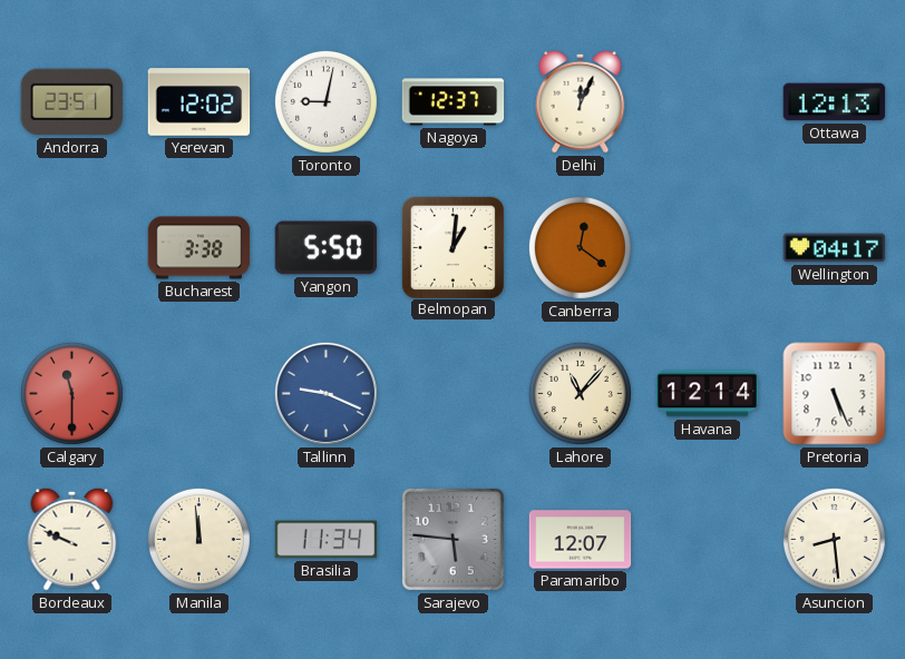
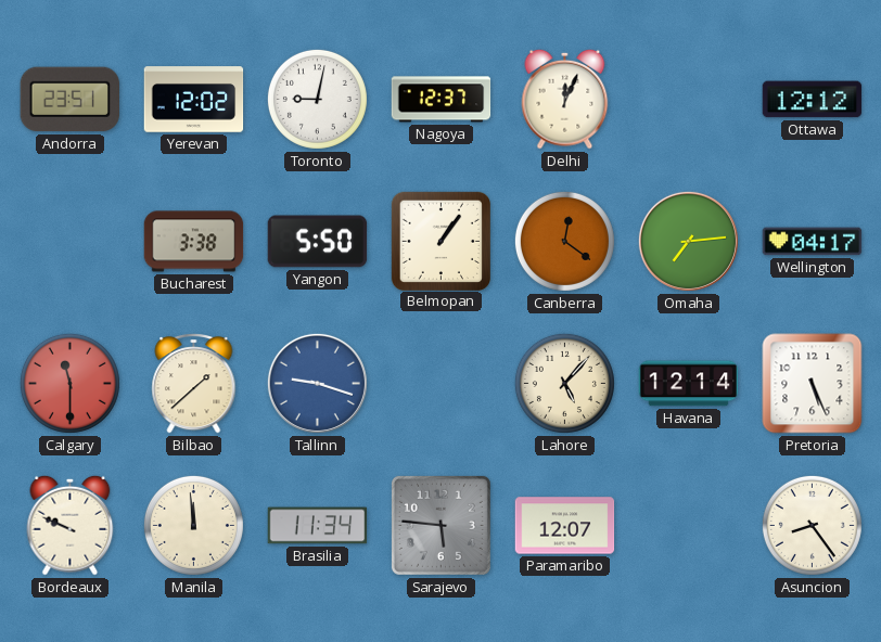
Ottawa: 12:13 -> 12:12
Belmopan: 1:01 -> 1:06
Omaha: none -> 7:14
Bilbao: none -> 1:38
Tallinn: 9:19 -> 9:18
Lahore: 11:07 -> 5:07
Asuncion: 8:29 -> 8:24
